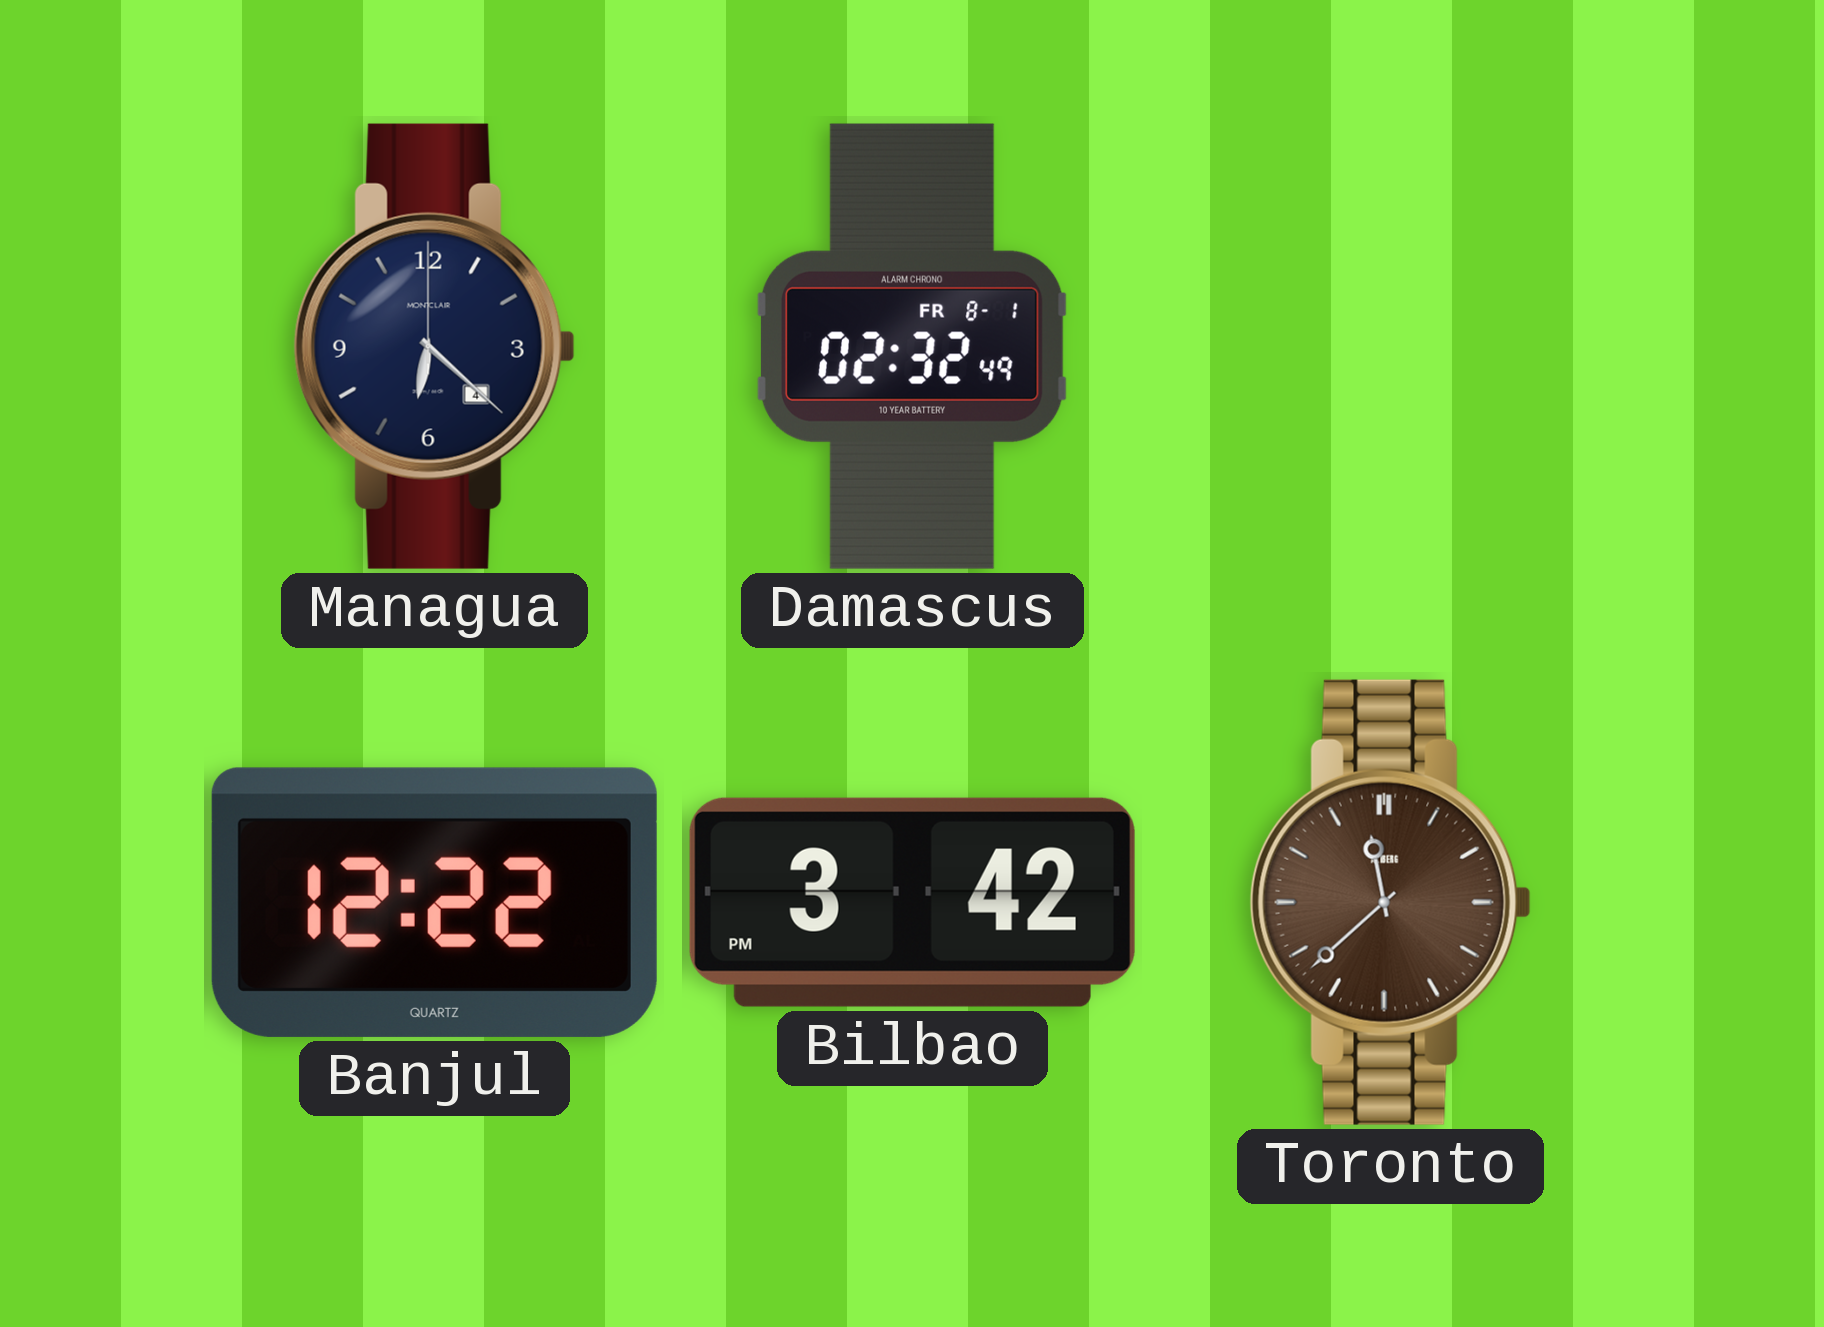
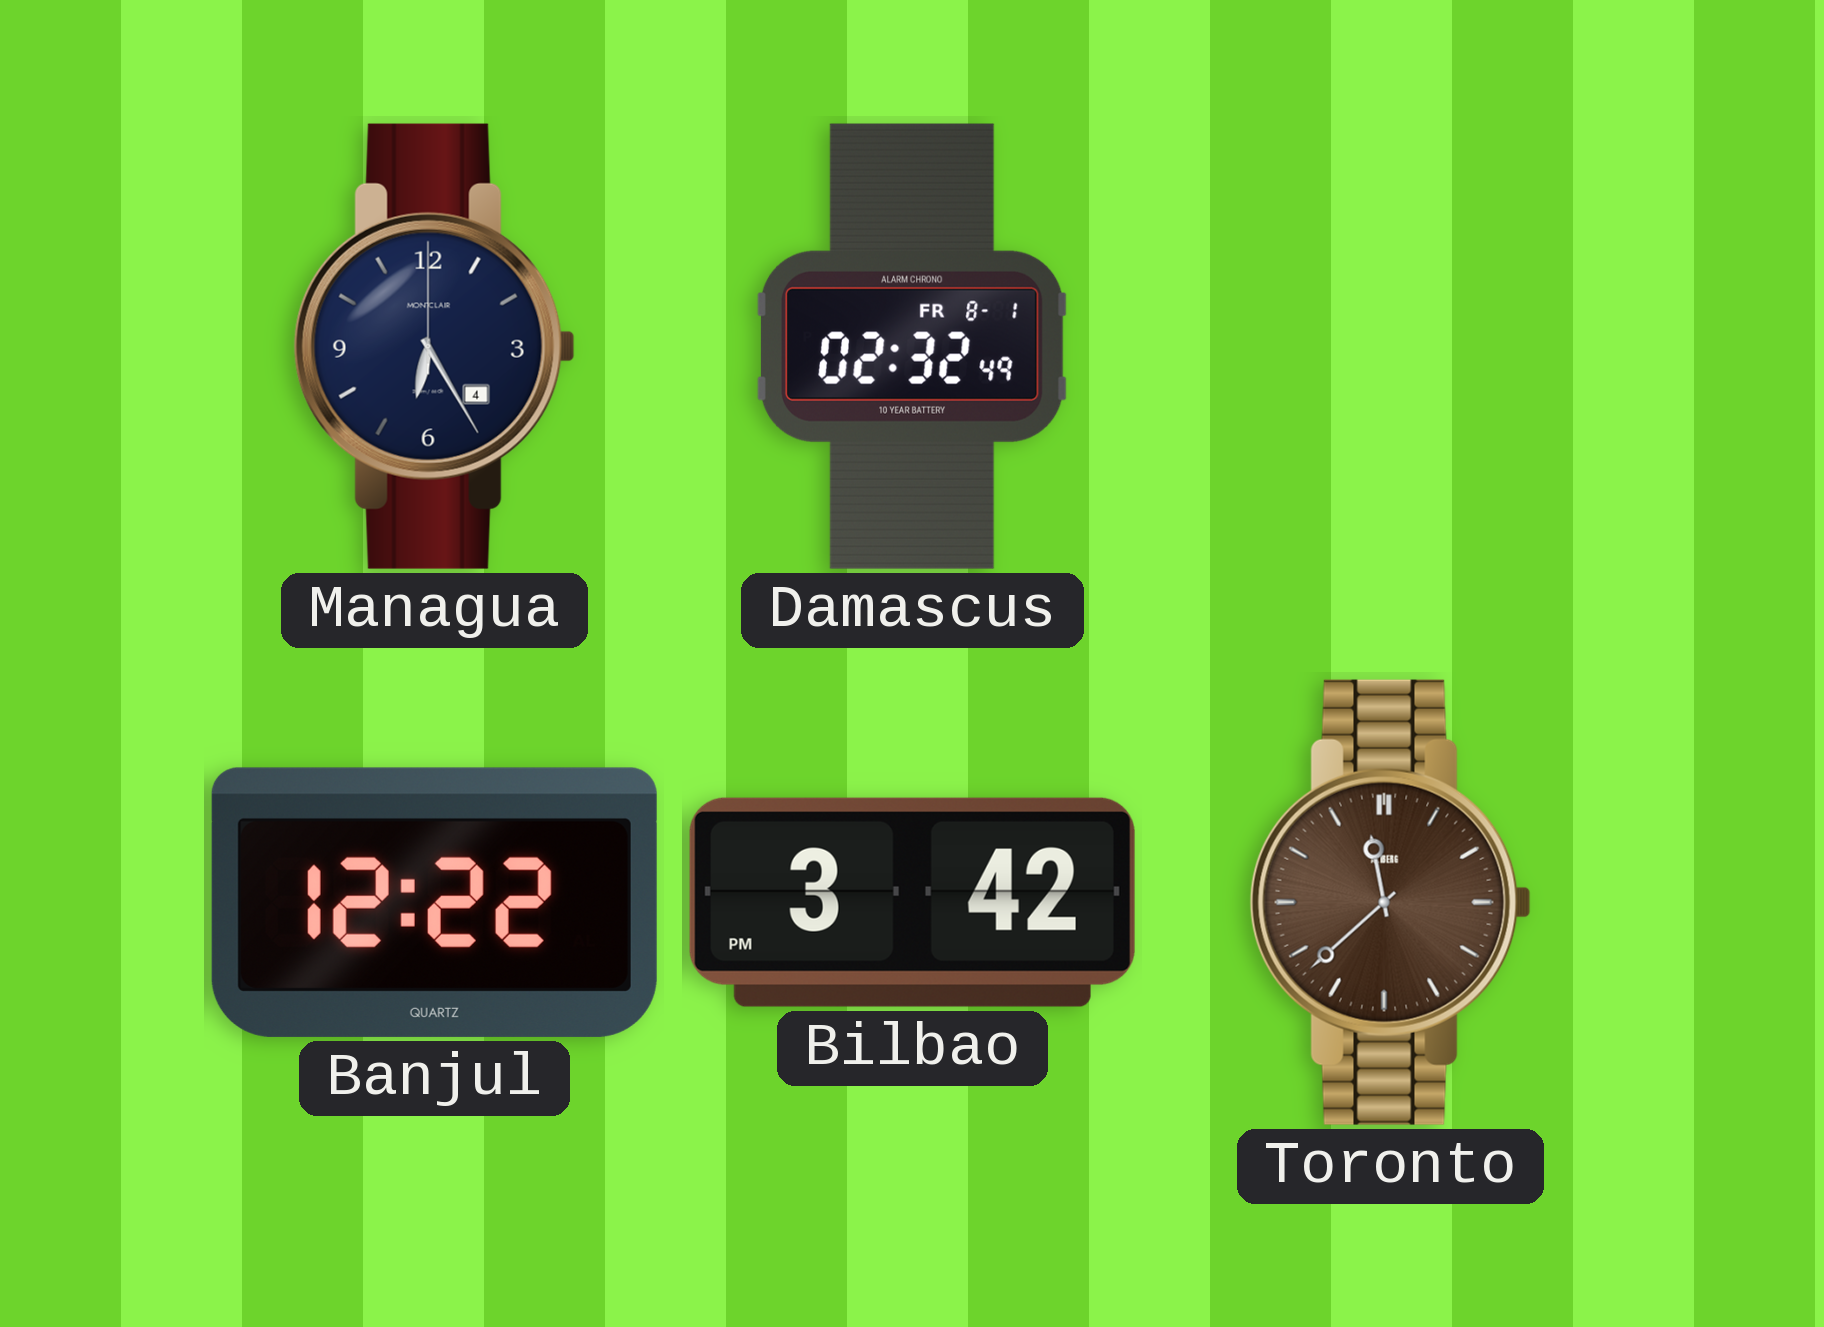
Managua: 6:22 -> 6:25
